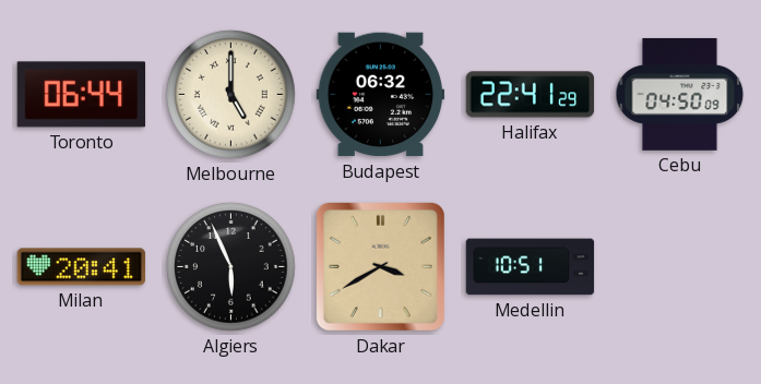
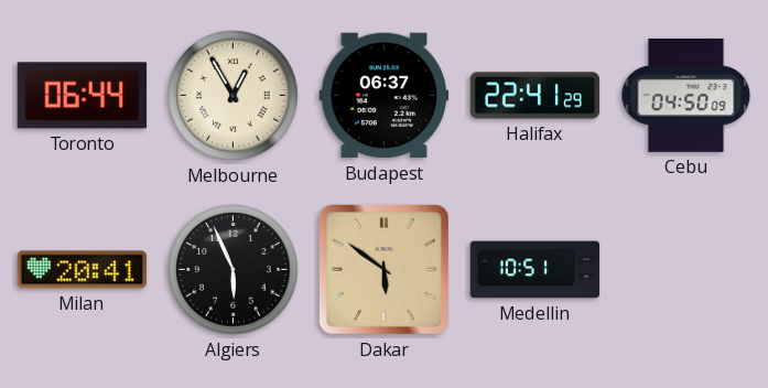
Melbourne: 5:00 -> 12:55
Budapest: 06:32 -> 06:37
Dakar: 3:40 -> 5:51
